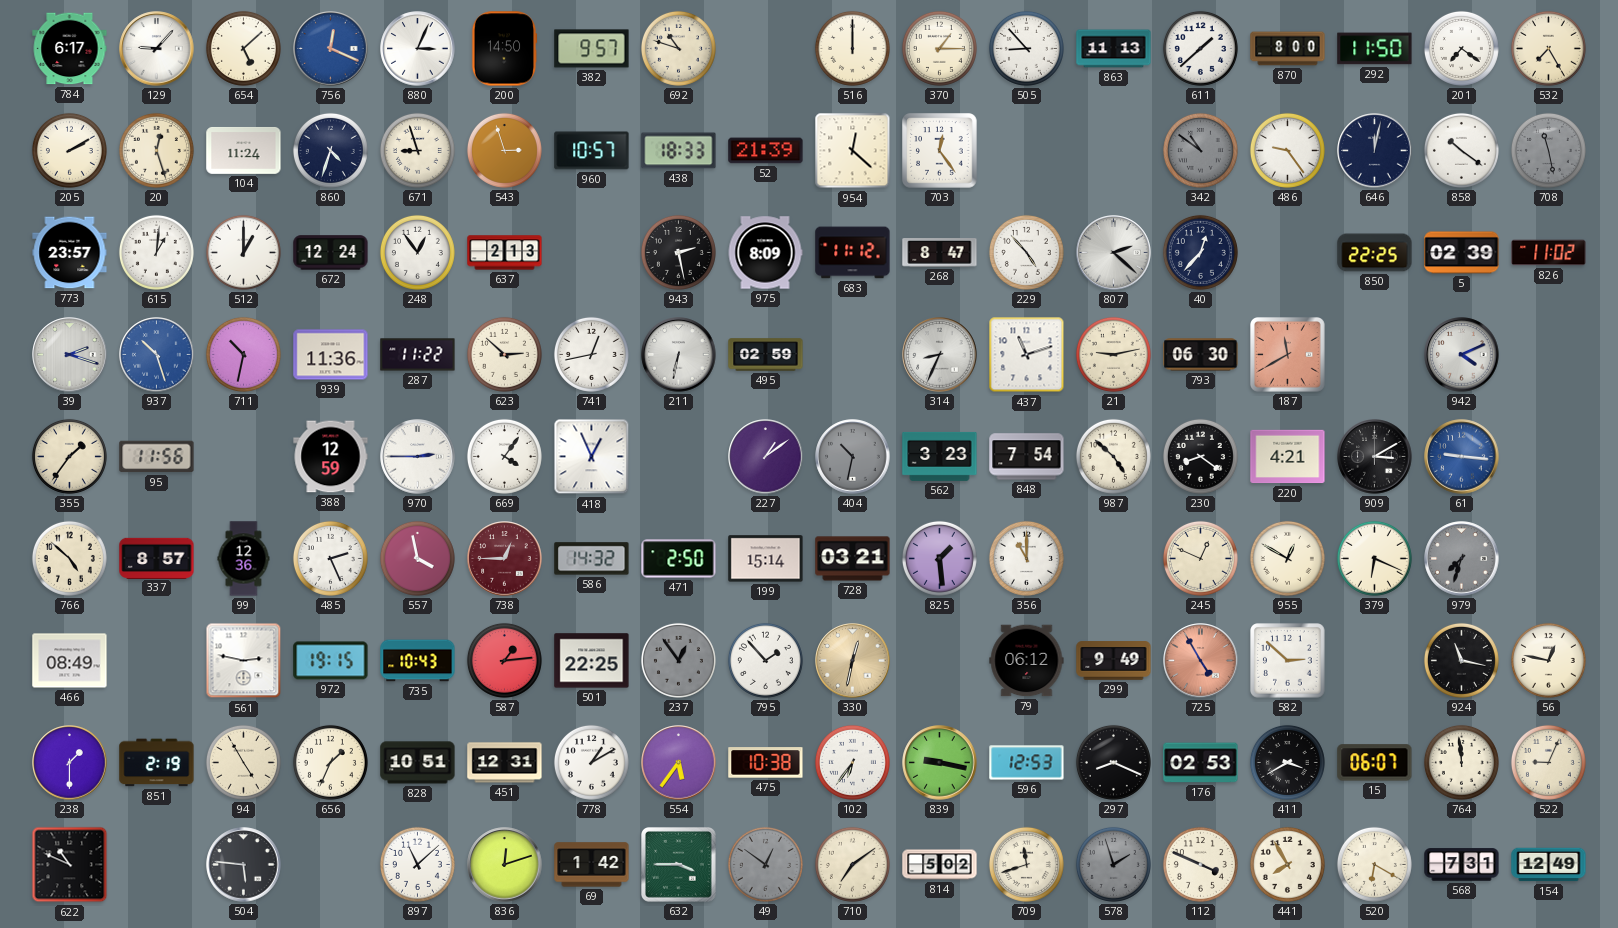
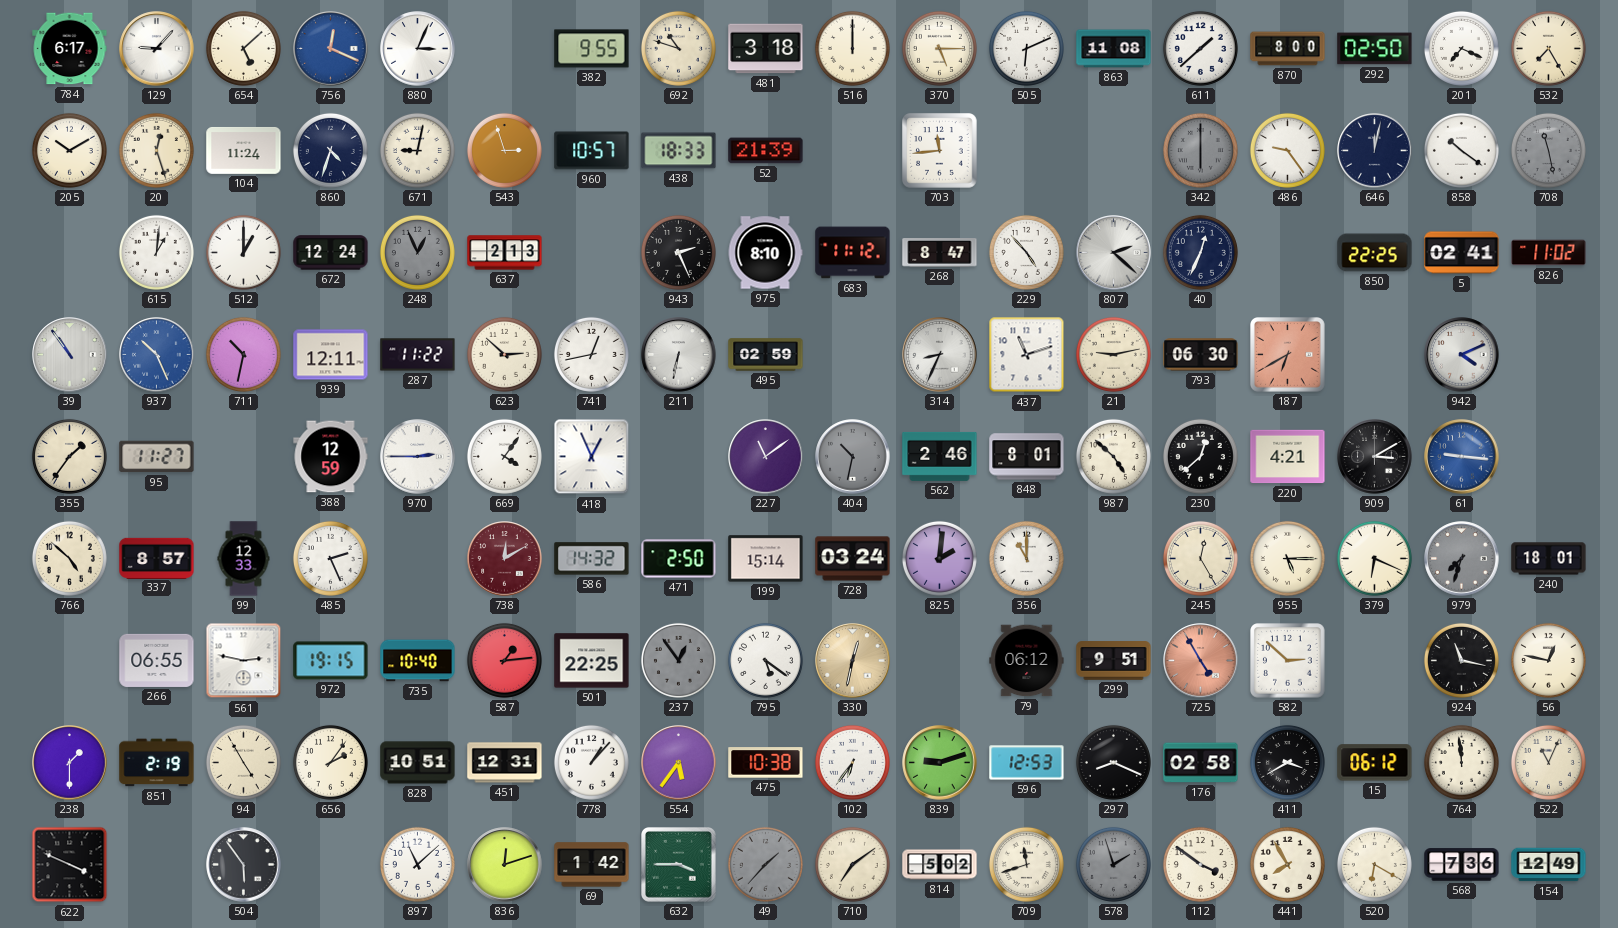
200: 14:50 -> none
382: 9:57 -> 9:55
481: none -> 3:18
370: 1:15 -> 5:15
505: 8:53 -> 6:11
863: 11:13 -> 11:08
292: 11:50 -> 02:50
201: 7:21 -> 7:19
205: 2:10 -> 10:10
671: 8:57 -> 9:02
954: 12:22 -> none
703: 12:24 -> 11:44
342: 10:51 -> 6:00
773: 23:57 -> none
248: 12:54 -> 12:56
248 dial: white -> grey
943: 2:28 -> 2:26
975: 8:09 -> 8:10
40: 12:37 -> 12:34
5: 02:39 -> 02:41
39: 2:18 -> 10:54
937: 10:27 -> 10:26
939: 11:36 -> 12:11
187: 11:40 -> 6:40
95: 11:56 -> 11:27
227: 1:09 -> 11:09
562: 3:23 -> 2:46
848: 7:54 -> 8:01
230: 8:21 -> 12:38
99: 12:36 -> 12:33
557: 3:58 -> none
738: 12:45 -> 12:10
728: 03:21 -> 03:24
825: 1:29 -> 2:01
245: 12:49 -> 12:25
955: 12:50 -> 5:15
240: none -> 18:01
466: 08:49 -> none
266: none -> 06:55
735: 10:43 -> 10:40
795: 1:53 -> 5:21
299: 9:49 -> 9:51
656: 1:34 -> 2:06
778: 1:10 -> 1:07
839: 9:17 -> 9:12
176: 02:53 -> 02:58
15: 06:07 -> 06:12
522: 9:04 -> 11:04
622: 10:49 -> 3:49
504: 5:46 -> 5:54
49: 12:51 -> 1:37
112: 3:49 -> 3:51
568: 7:31 -> 7:36
